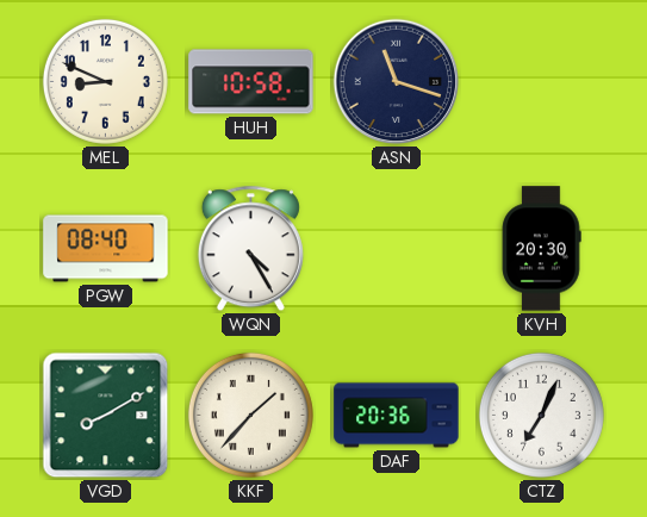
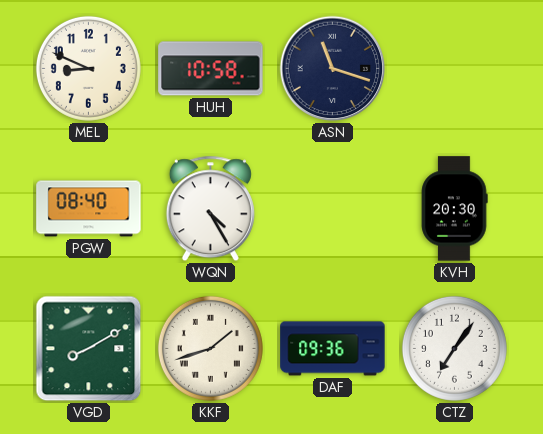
KKF: 1:37 -> 1:42
DAF: 20:36 -> 09:36
CTZ: 7:04 -> 7:06
